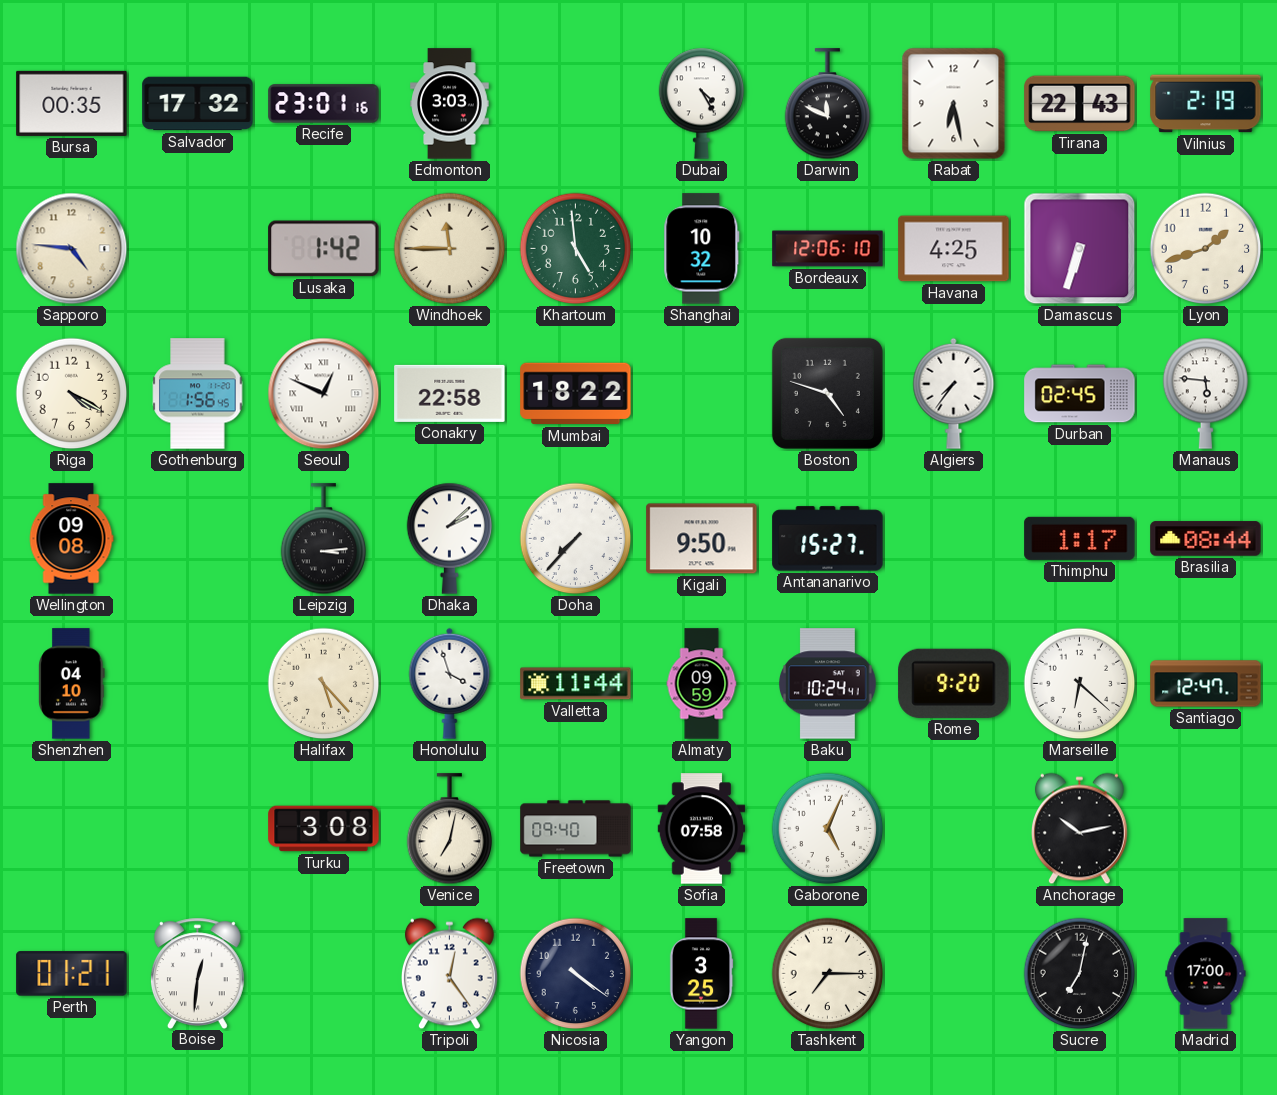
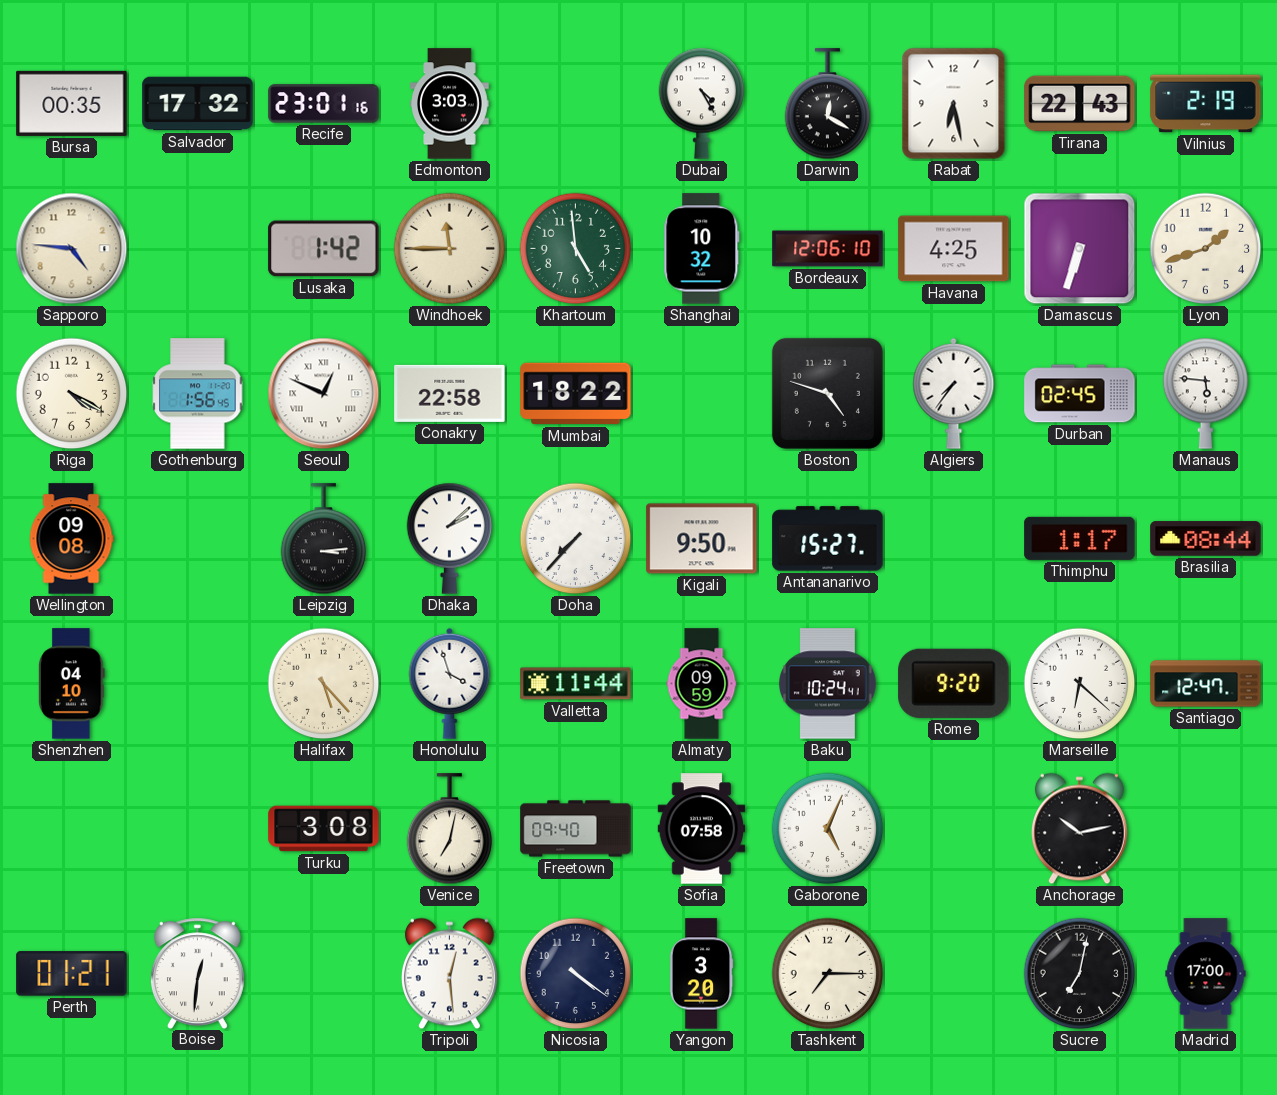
Darwin: 11:49 -> 12:20
Tripoli: 12:24 -> 12:29
Yangon: 3:25 -> 3:20
